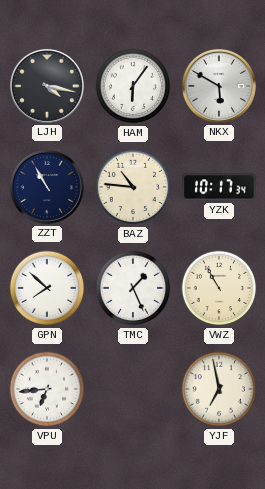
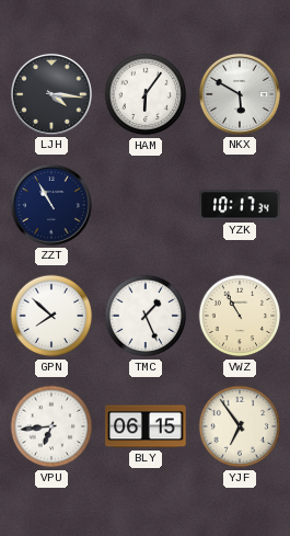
LJH: 4:17 -> 4:16
BAZ: 10:46 -> none
BLY: none -> 06:15
YJF: 6:58 -> 6:54
